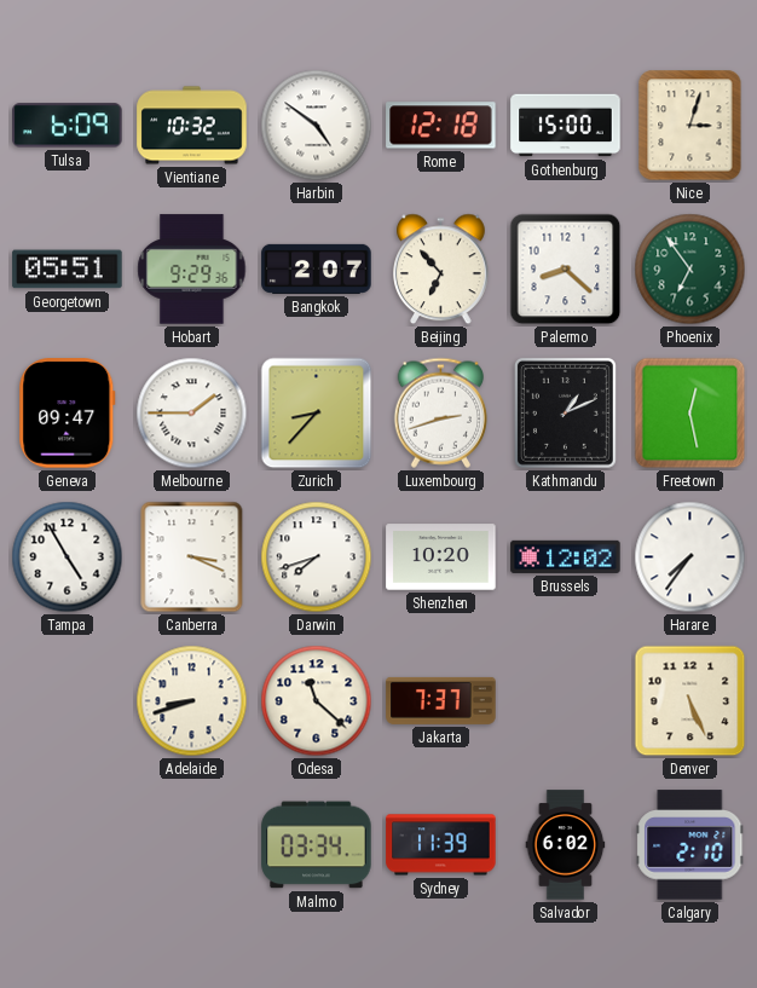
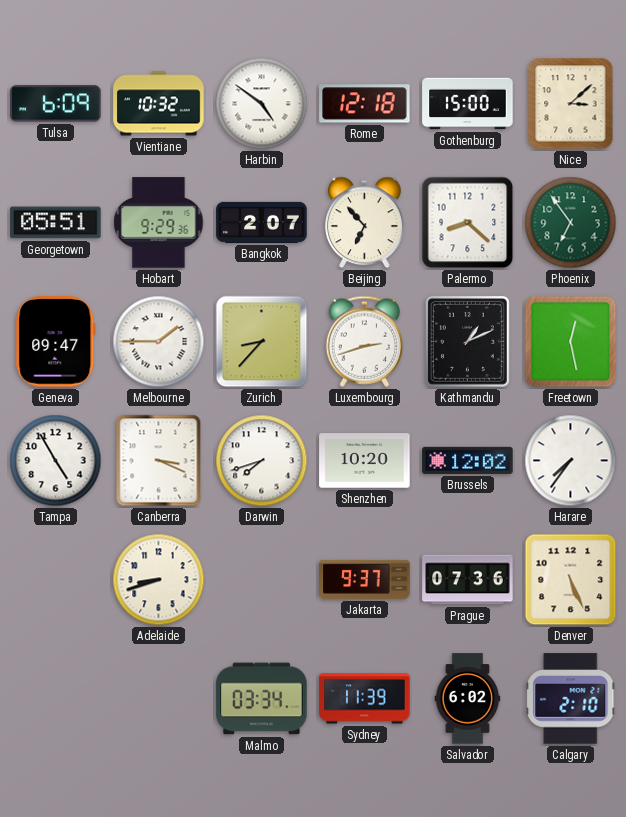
Nice: 3:03 -> 3:08
Odesa: 11:22 -> none
Jakarta: 7:37 -> 9:37
Prague: none -> 07:36
